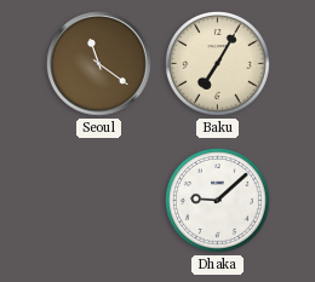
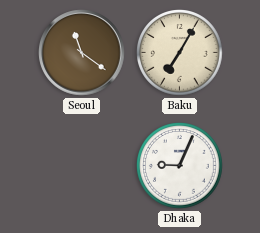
Dhaka: 9:08 -> 9:04
